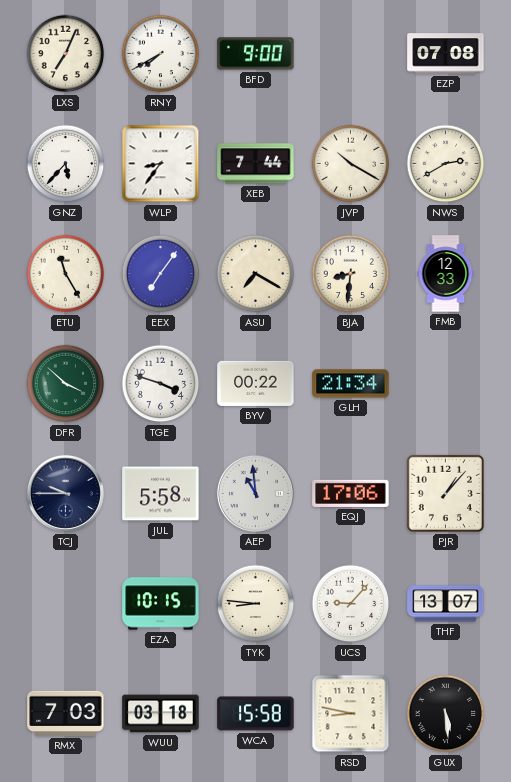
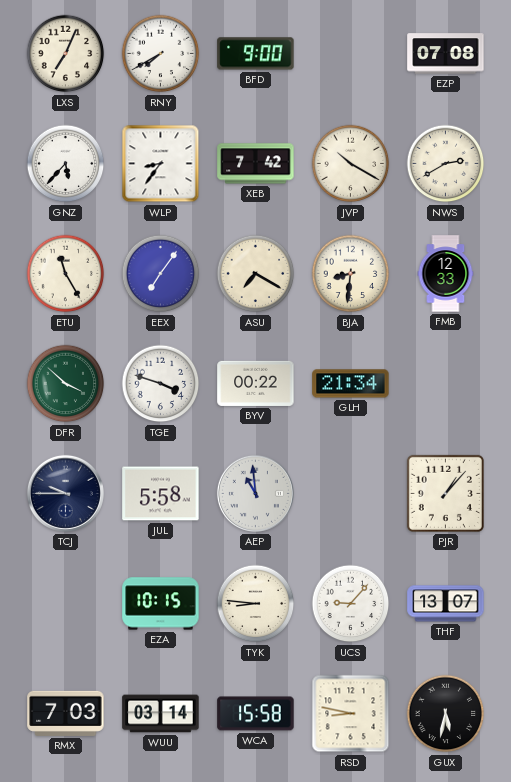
XEB: 7:44 -> 7:42
EQJ: 17:06 -> none
WUU: 03:18 -> 03:14
GUX: 5:29 -> 5:32
